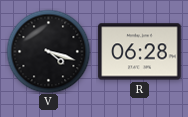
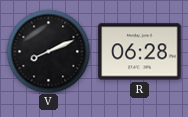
V: 4:18 -> 8:11
